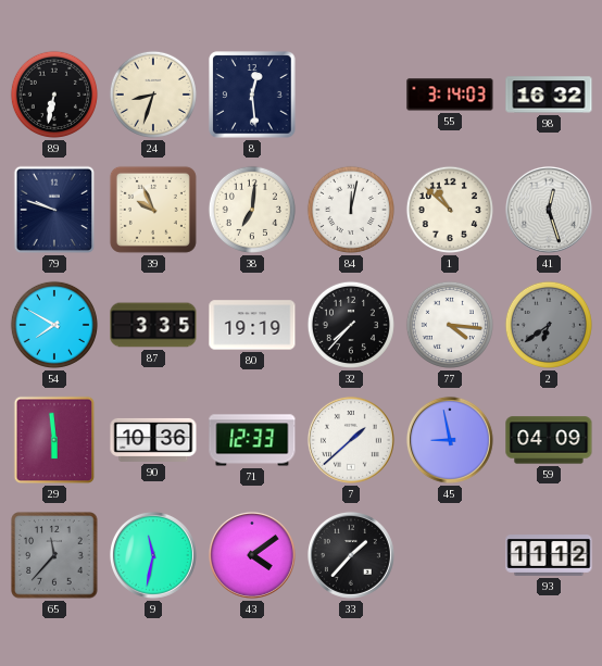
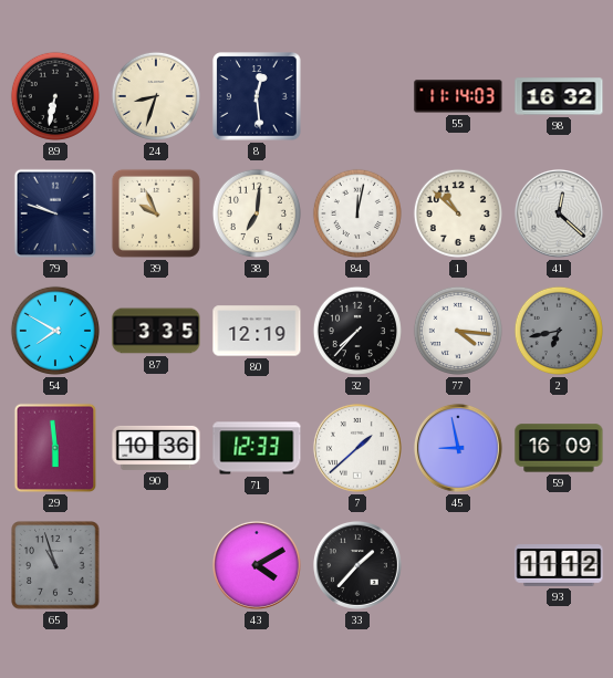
55: 3:14 -> 11:14
41: 12:27 -> 12:22
80: 19:19 -> 12:19
2: 6:39 -> 6:43
59: 04:09 -> 16:09
65: 11:37 -> 10:57
9: 11:32 -> none
43: 4:09 -> 4:10
